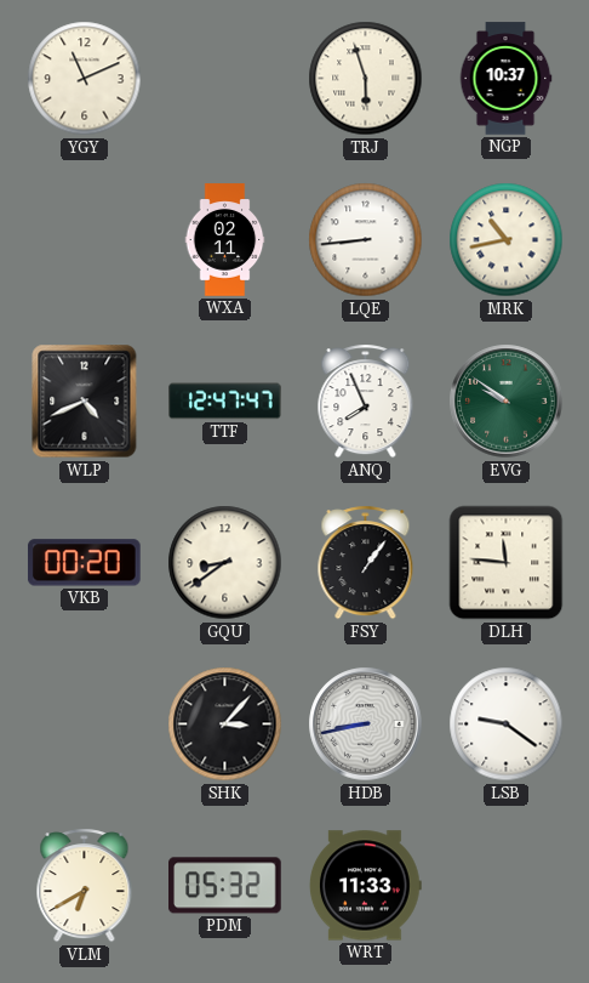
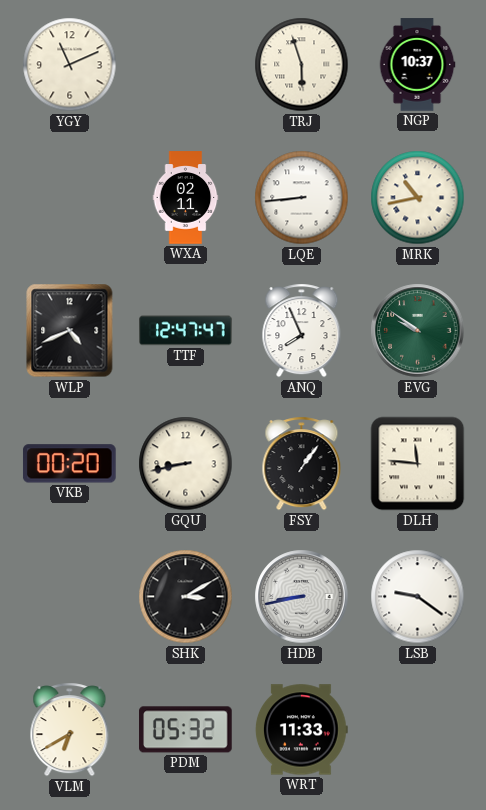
GQU: 8:39 -> 8:43
SHK: 3:07 -> 3:10
